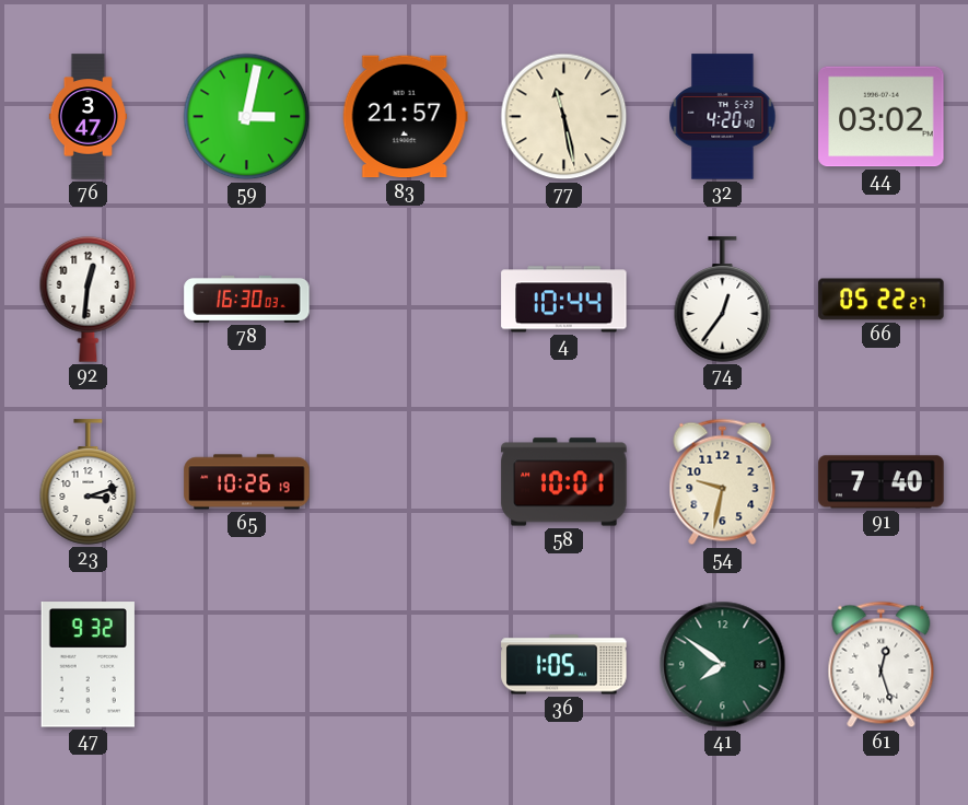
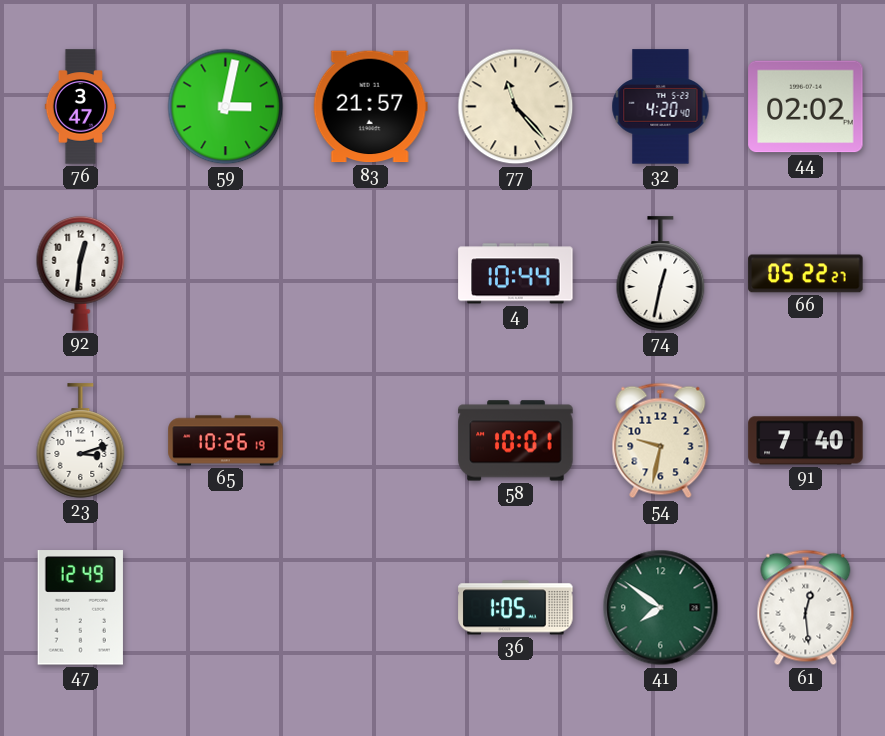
77: 11:28 -> 11:23
44: 03:02 -> 02:02
78: 16:30 -> none
74: 12:36 -> 12:32
47: 9:32 -> 12:49
61: 12:27 -> 12:29
